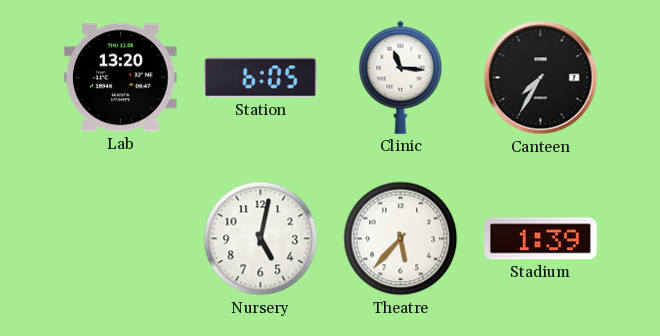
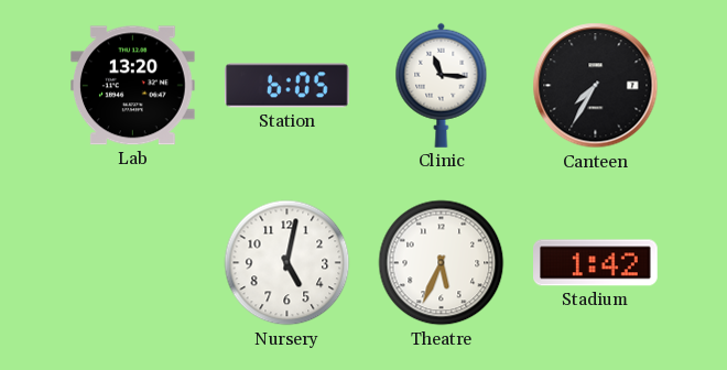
Theatre: 5:37 -> 5:34
Stadium: 1:39 -> 1:42
